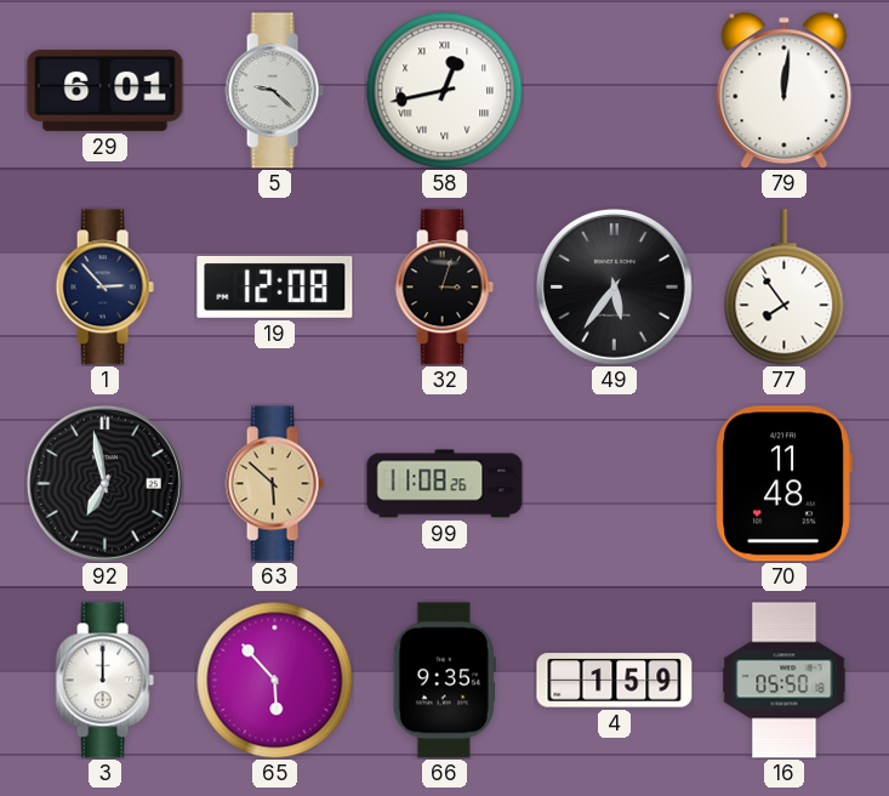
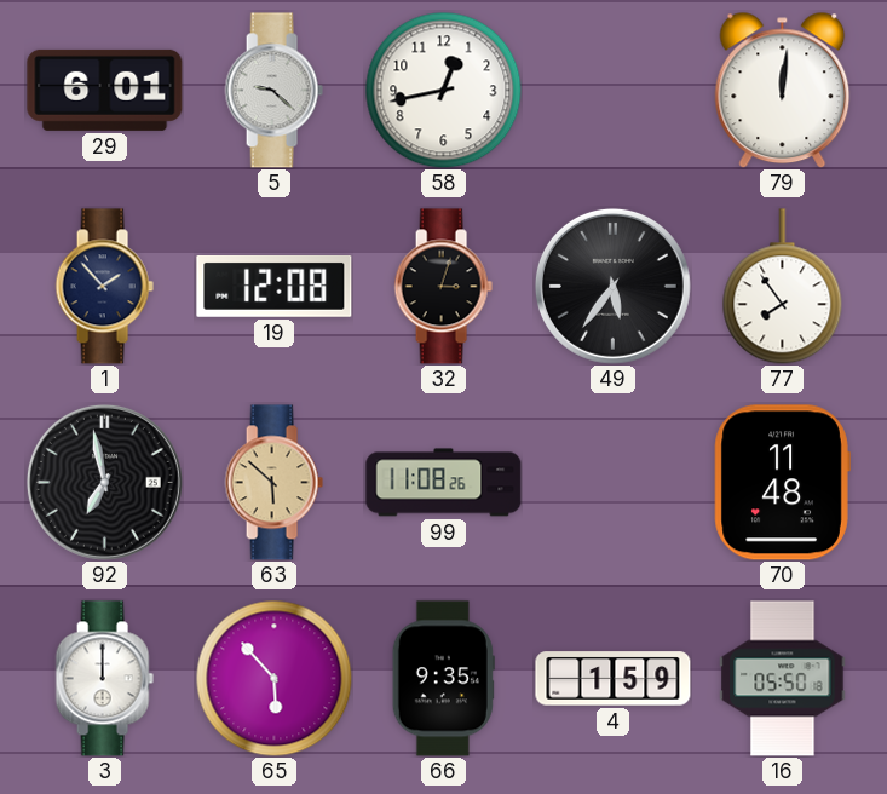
58 numerals: Roman -> Arabic
1: 2:53 -> 1:53
